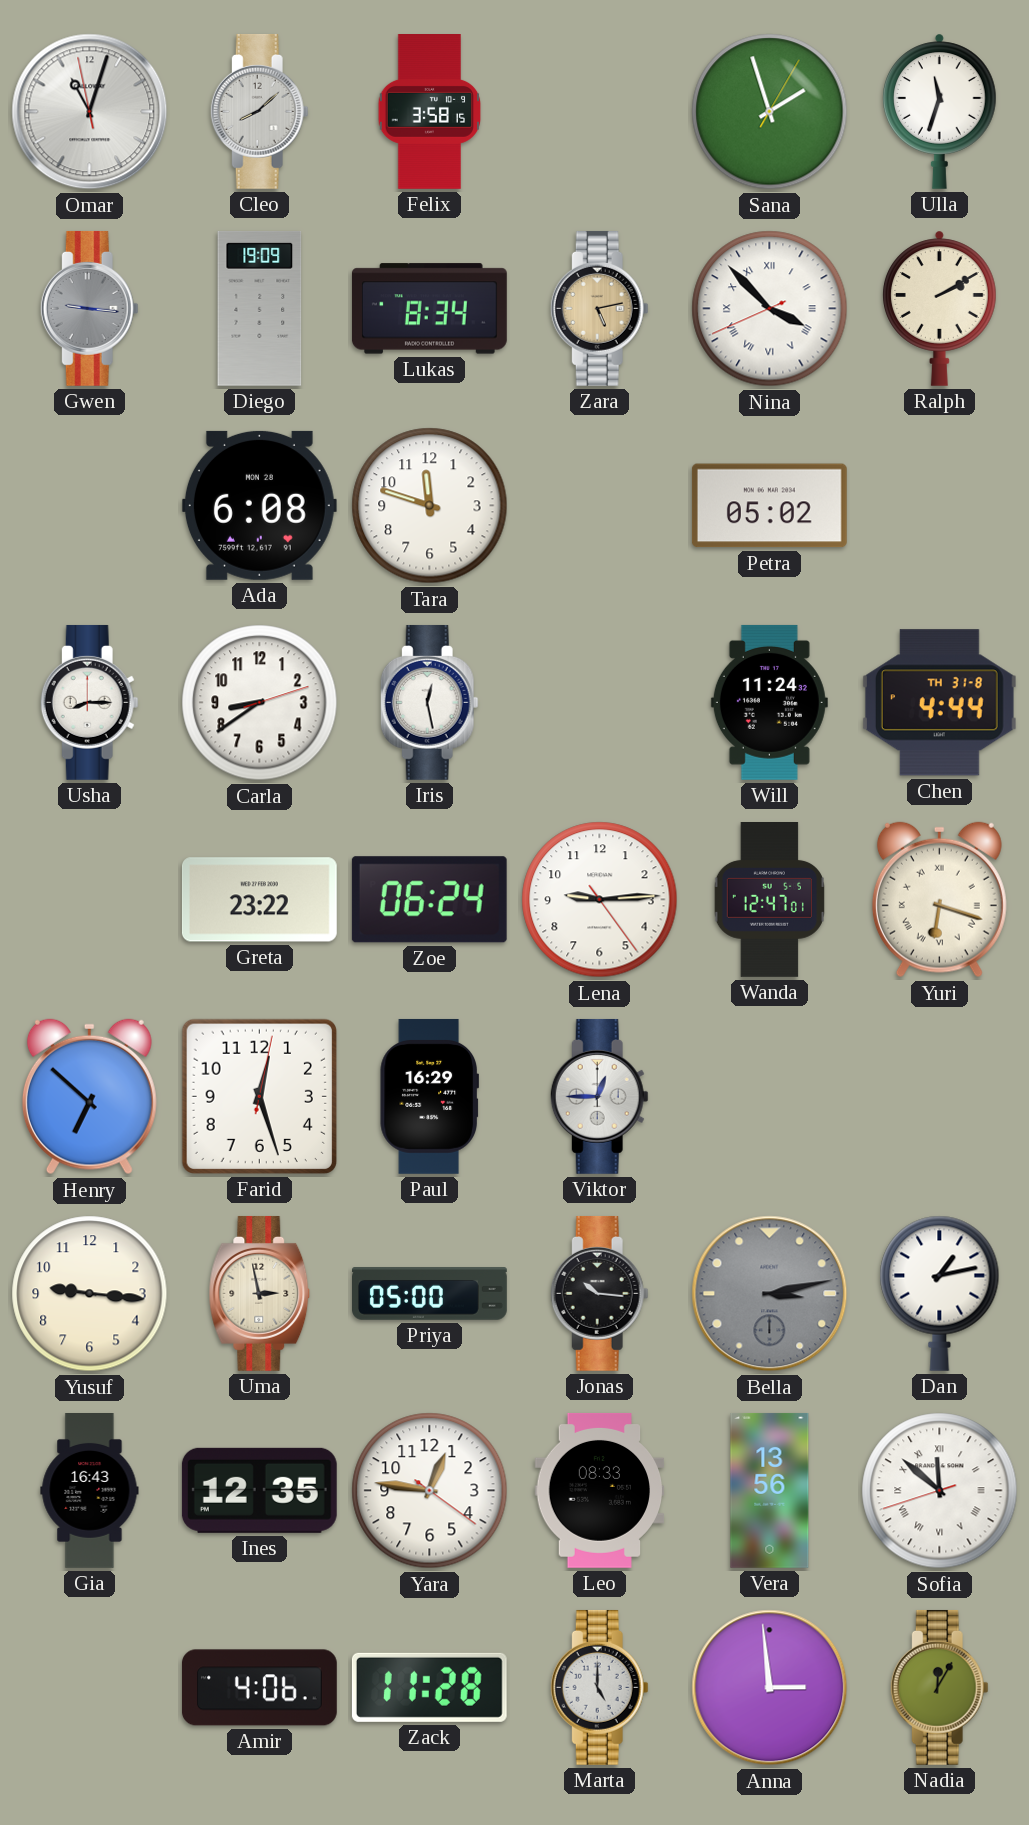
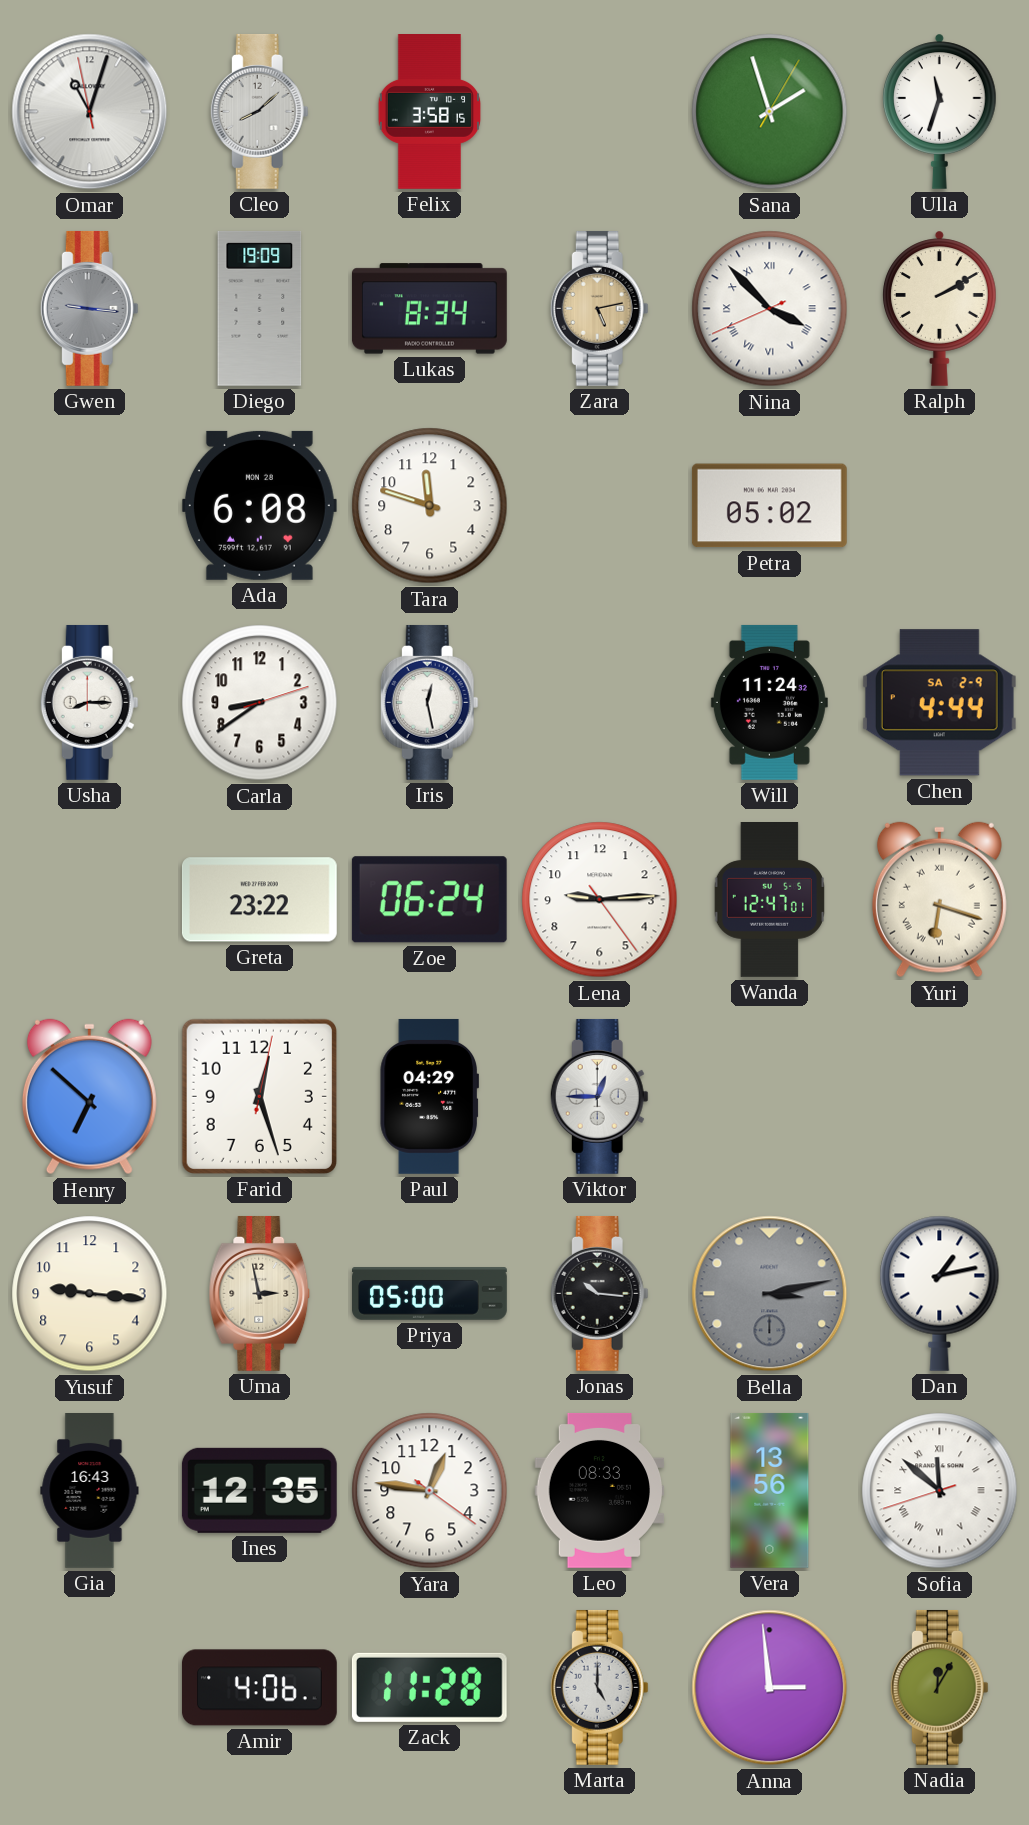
Chen date: TH 31-8 -> SA 2-9
Paul: 16:29 -> 04:29
